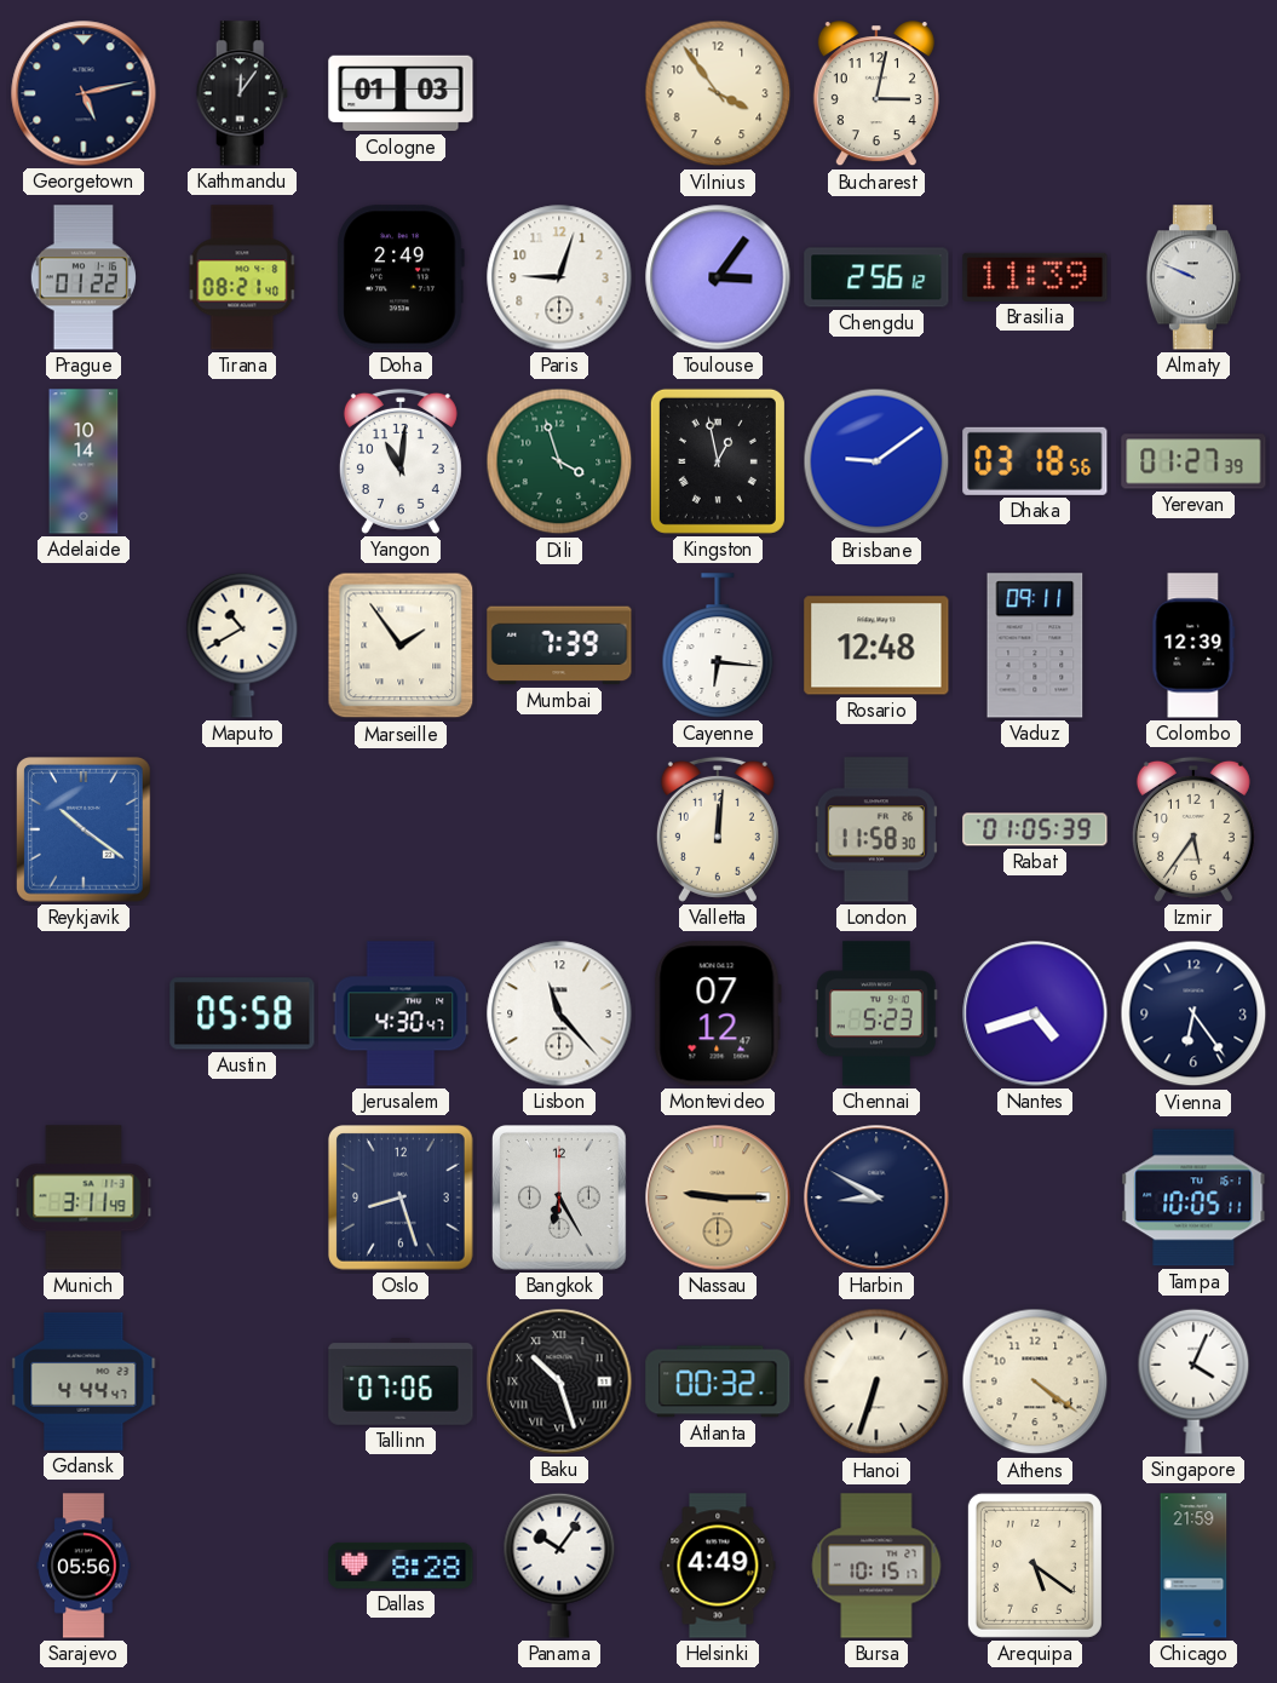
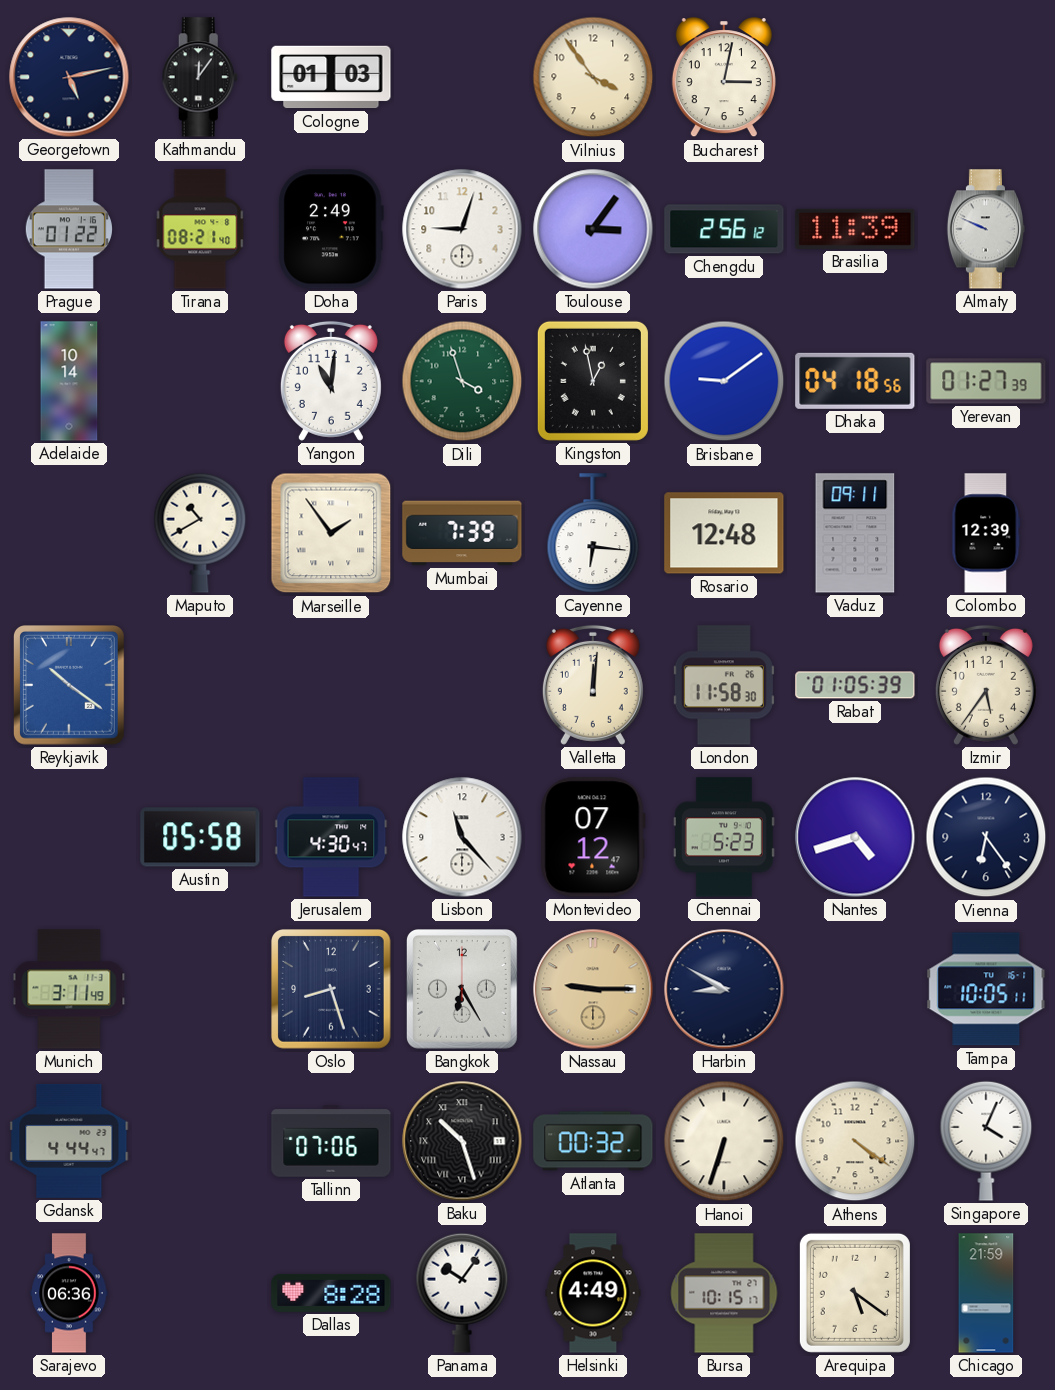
Dhaka: 03:18 -> 04:18
Sarajevo: 05:56 -> 06:36
